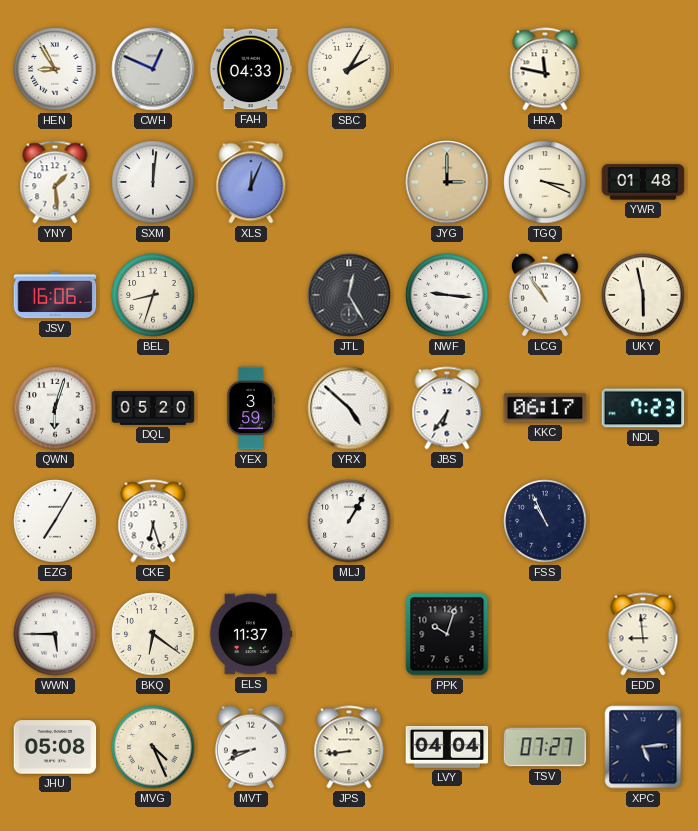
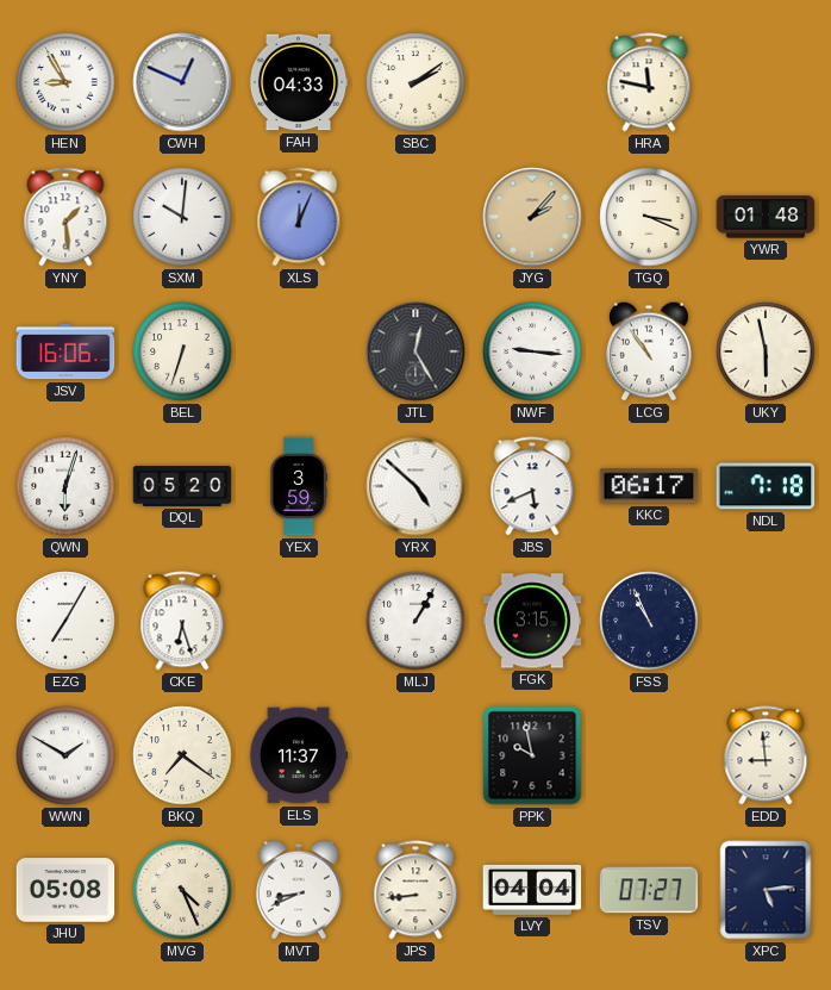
SBC: 2:05 -> 2:09
SXM: 12:01 -> 10:01
JYG: 3:00 -> 2:07
BEL: 8:33 -> 6:33
JBS: 6:36 -> 5:41
NDL: 7:23 -> 7:18
FGK: none -> 3:15
WWN: 5:45 -> 1:50
BKQ: 6:21 -> 7:21
PPK: 10:03 -> 9:58
